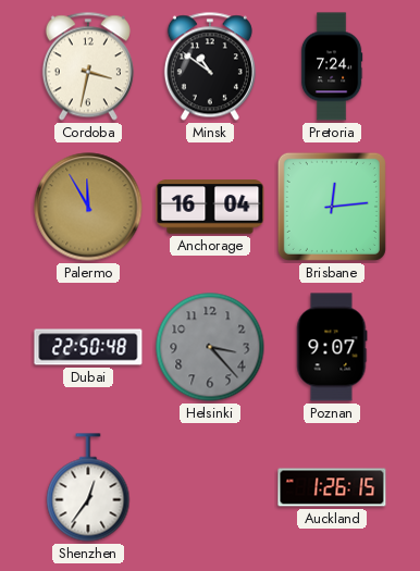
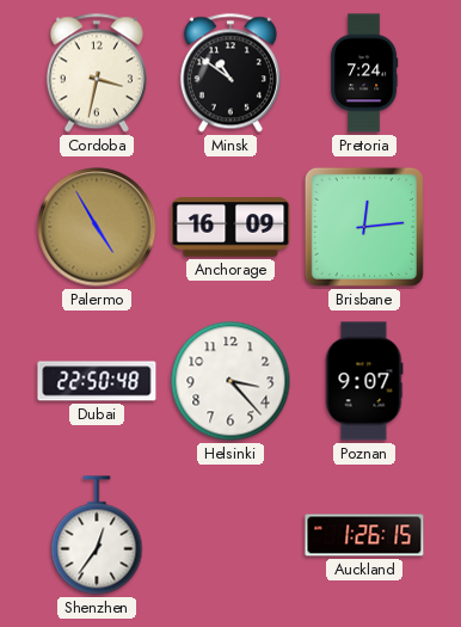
Palermo: 11:55 -> 4:55
Anchorage: 16:04 -> 16:09
Helsinki dial: grey -> white
